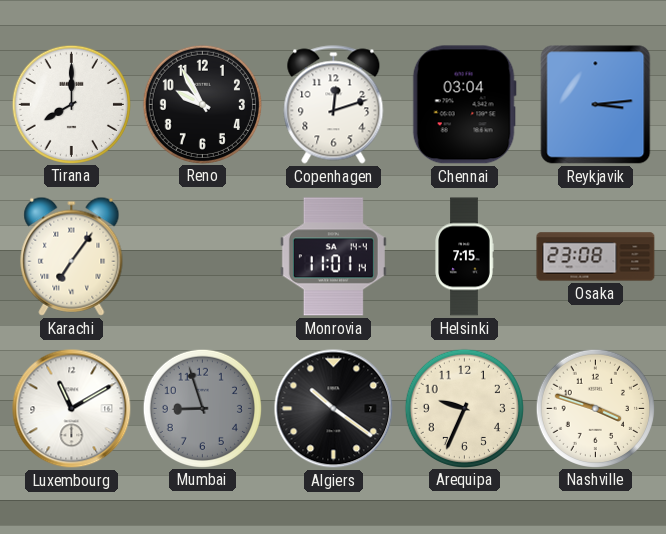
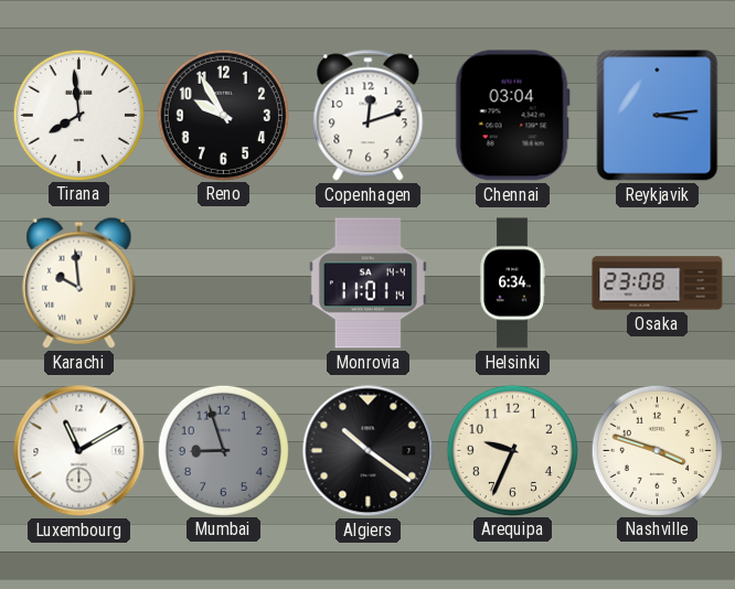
Tirana: 8:00 -> 7:59
Karachi: 7:06 -> 9:59
Helsinki: 7:15 -> 6:34
